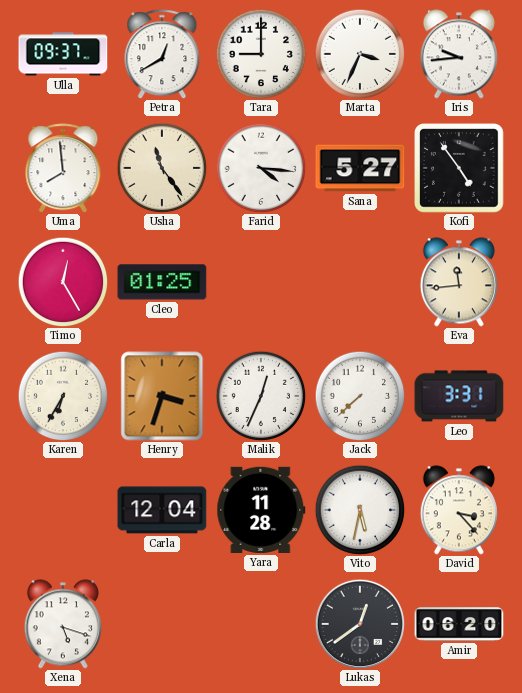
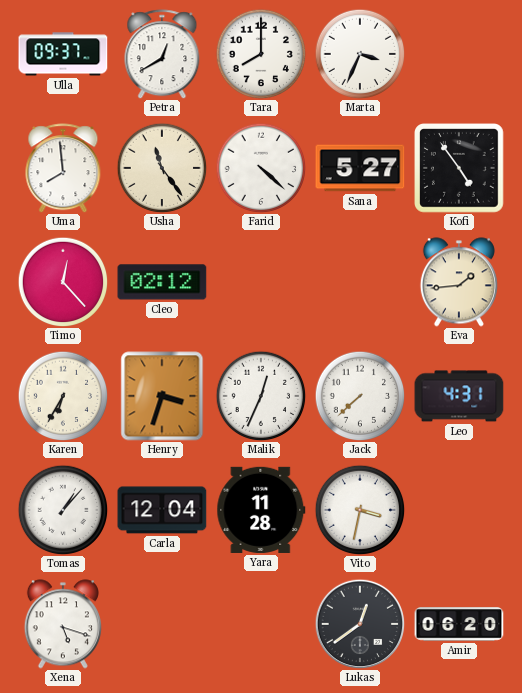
Tara: 9:00 -> 8:00
Iris: 9:44 -> none
Farid: 4:16 -> 4:22
Timo: 12:25 -> 12:23
Cleo: 01:25 -> 02:12
Eva: 11:44 -> 1:44
Leo: 3:31 -> 4:31
Tomas: none -> 1:07
Vito: 5:32 -> 3:32
David: 3:23 -> none
